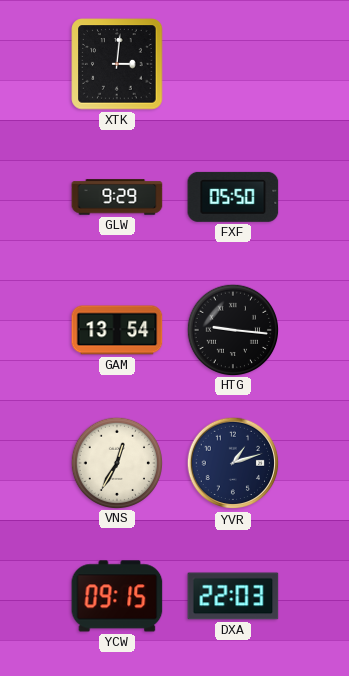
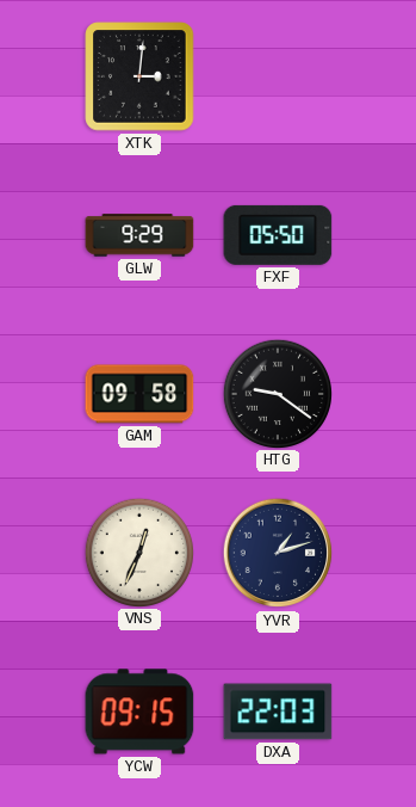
GAM: 13:54 -> 09:58
HTG: 9:16 -> 9:21
VNS: 12:35 -> 12:34
